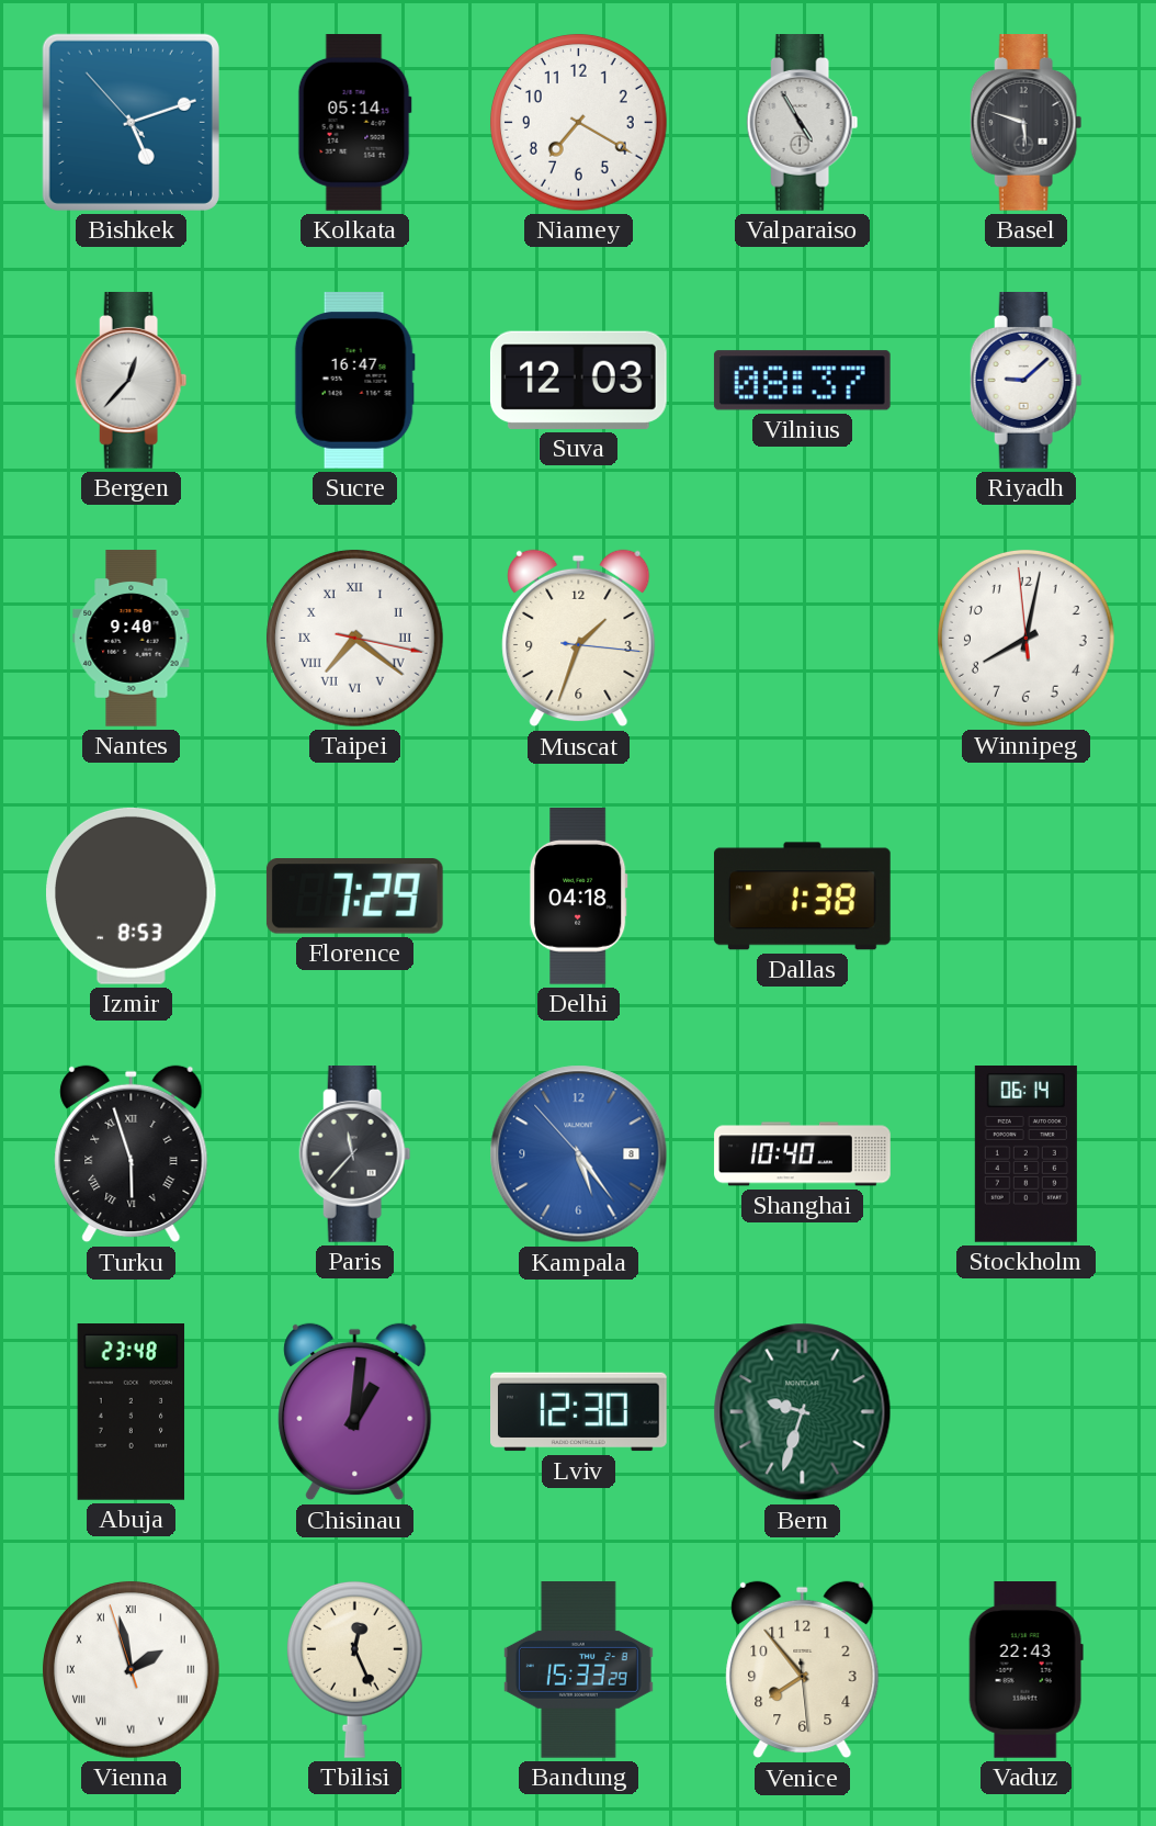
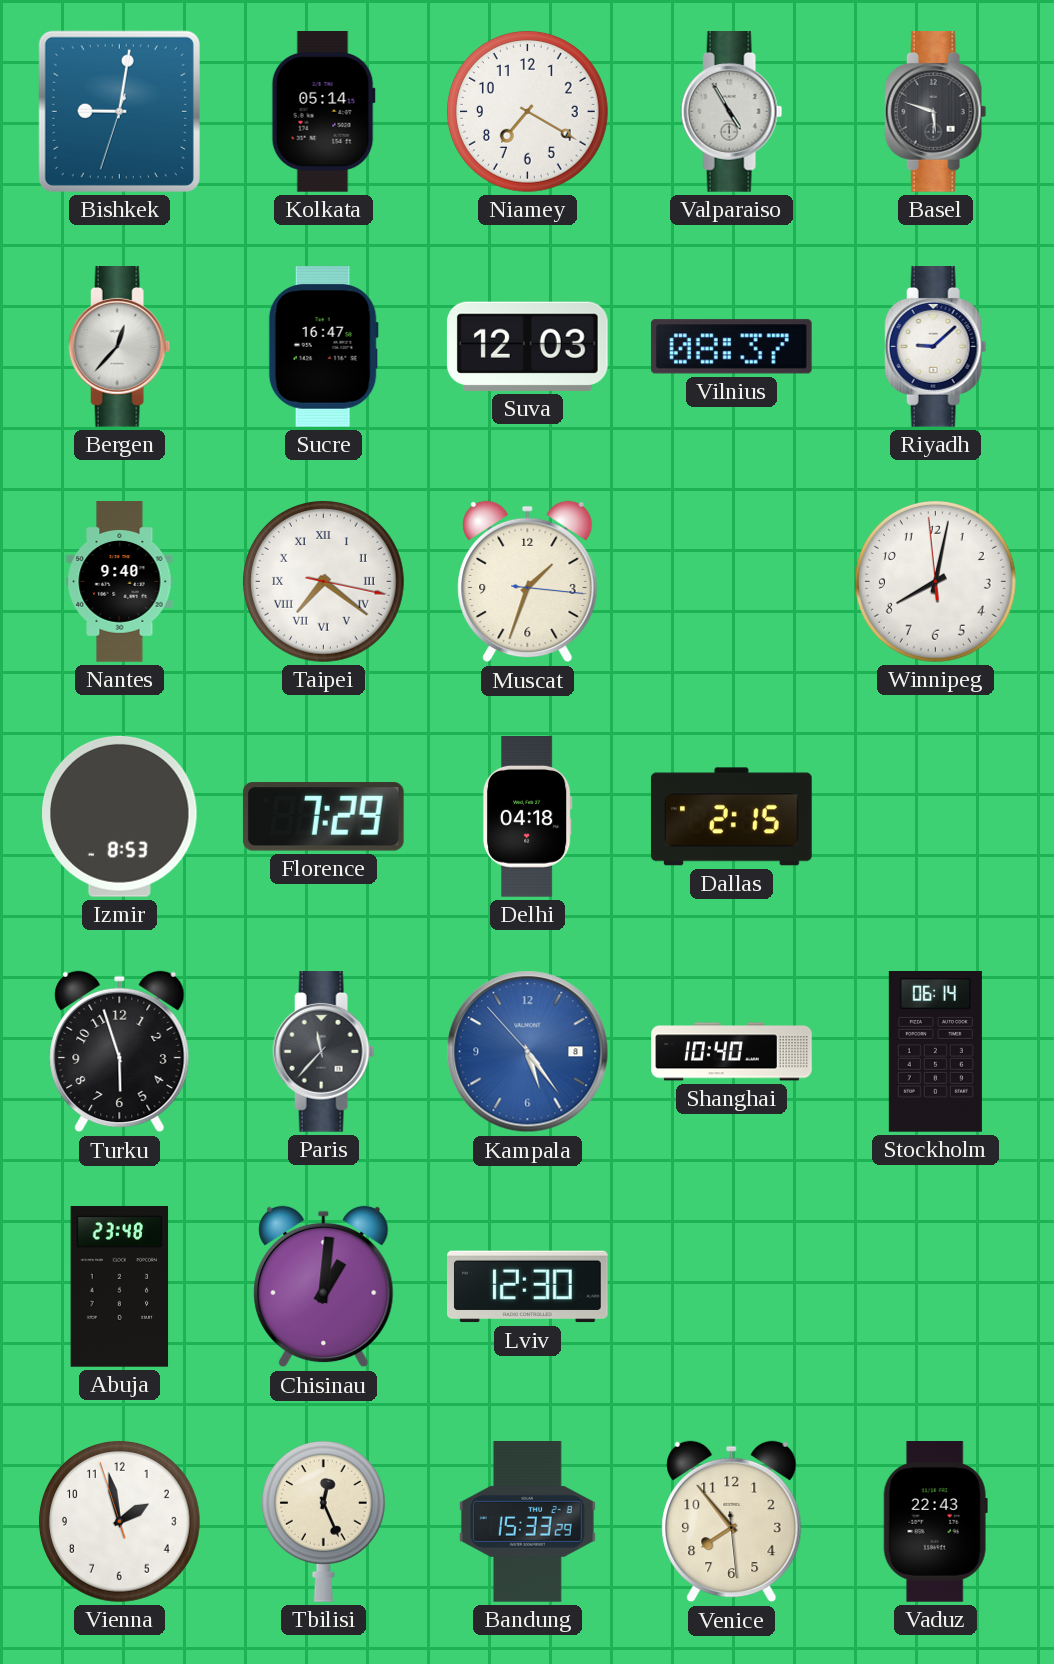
Bishkek: 5:11 -> 9:01
Dallas: 1:38 -> 2:15
Turku numerals: Roman -> Arabic
Bern: 9:33 -> none
Vienna numerals: Roman -> Arabic
